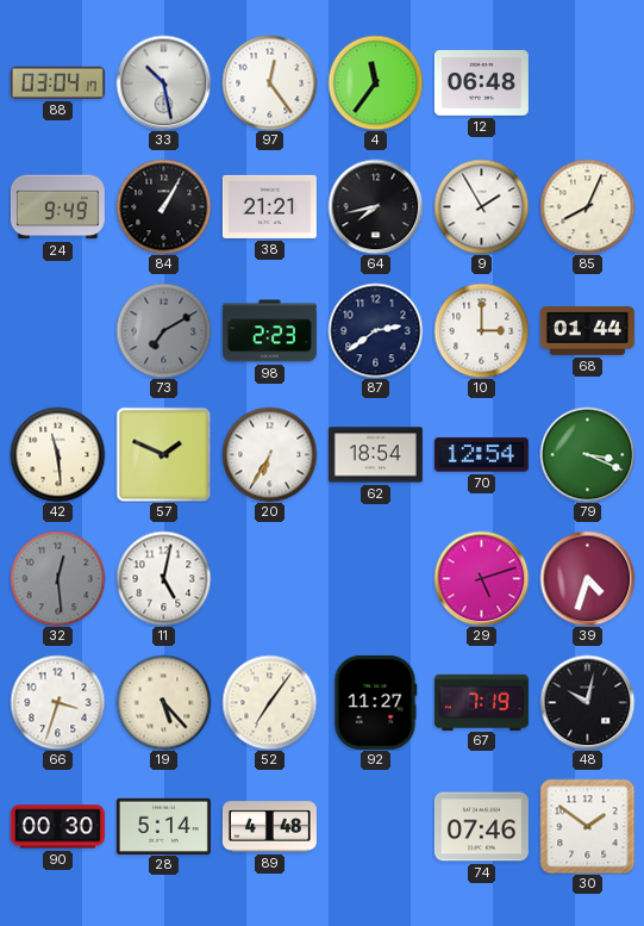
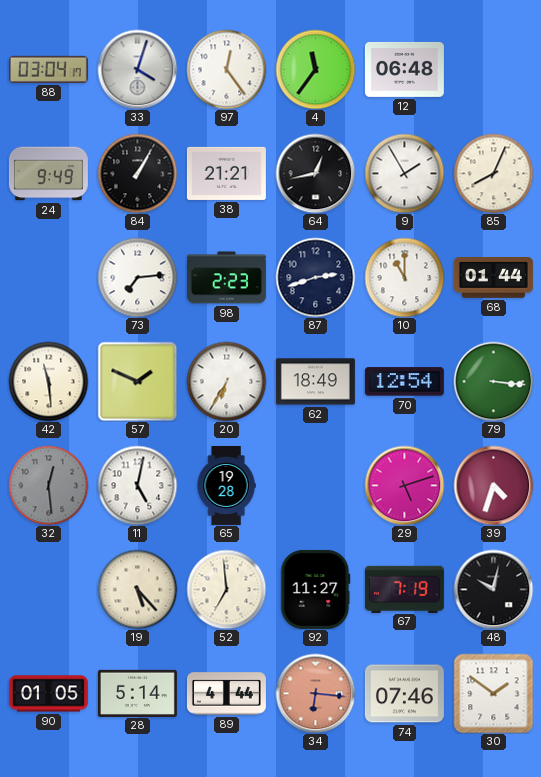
33: 10:28 -> 4:03
64: 7:43 -> 12:43
73: 7:10 -> 7:14
73 dial: grey -> white
87: 2:39 -> 2:42
10: 3:00 -> 11:00
62: 18:54 -> 18:49
79: 3:19 -> 3:16
65: none -> 19:28
66: 3:33 -> none
52: 7:06 -> 6:59
90: 00:30 -> 01:05
89: 4:48 -> 4:44
34: none -> 6:16
